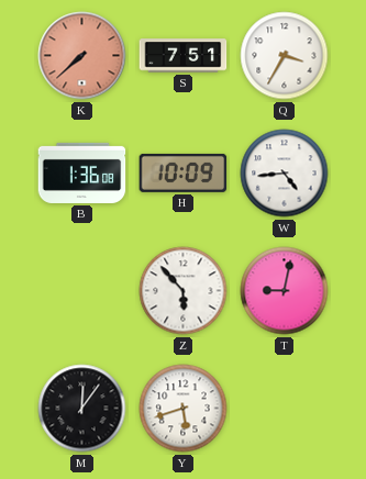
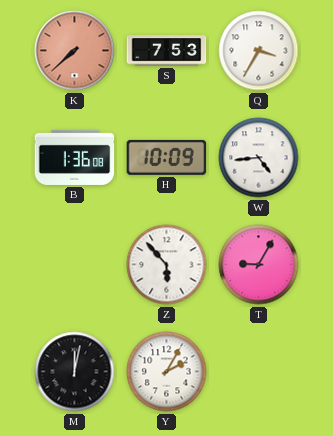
S: 7:51 -> 7:53
T: 9:02 -> 9:05
M: 12:06 -> 12:02
Y: 5:42 -> 2:05
